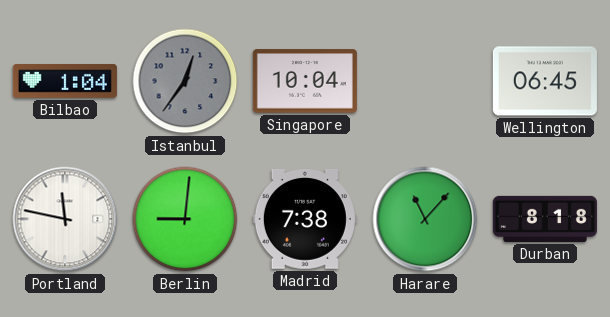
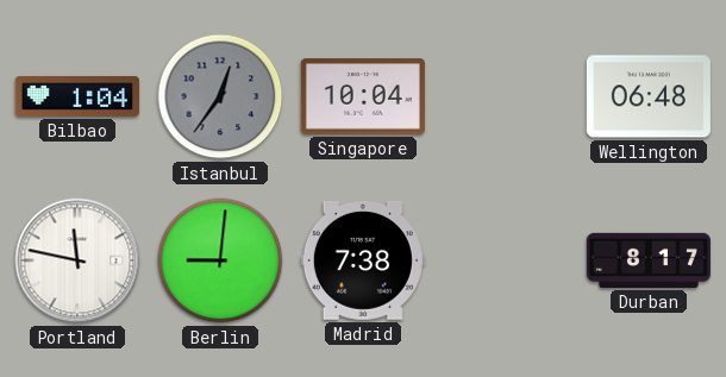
Wellington: 06:45 -> 06:48
Harare: 11:07 -> none
Durban: 8:18 -> 8:17
